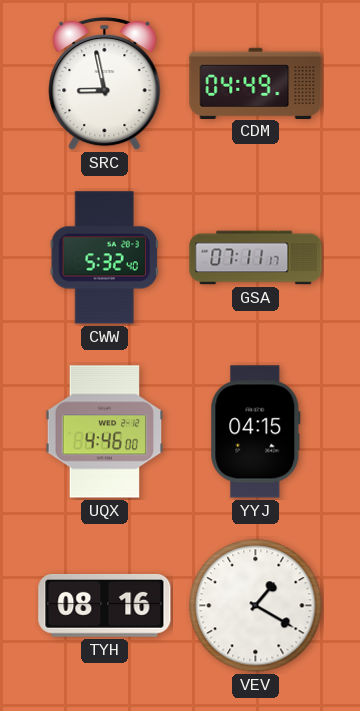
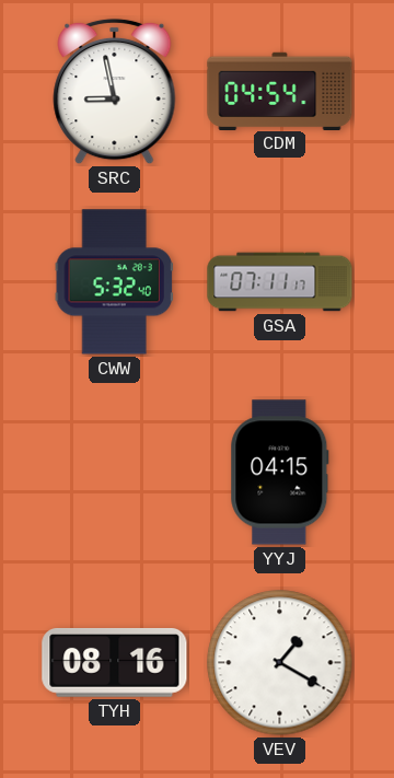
CDM: 04:49 -> 04:54
UQX: 4:46 -> none
